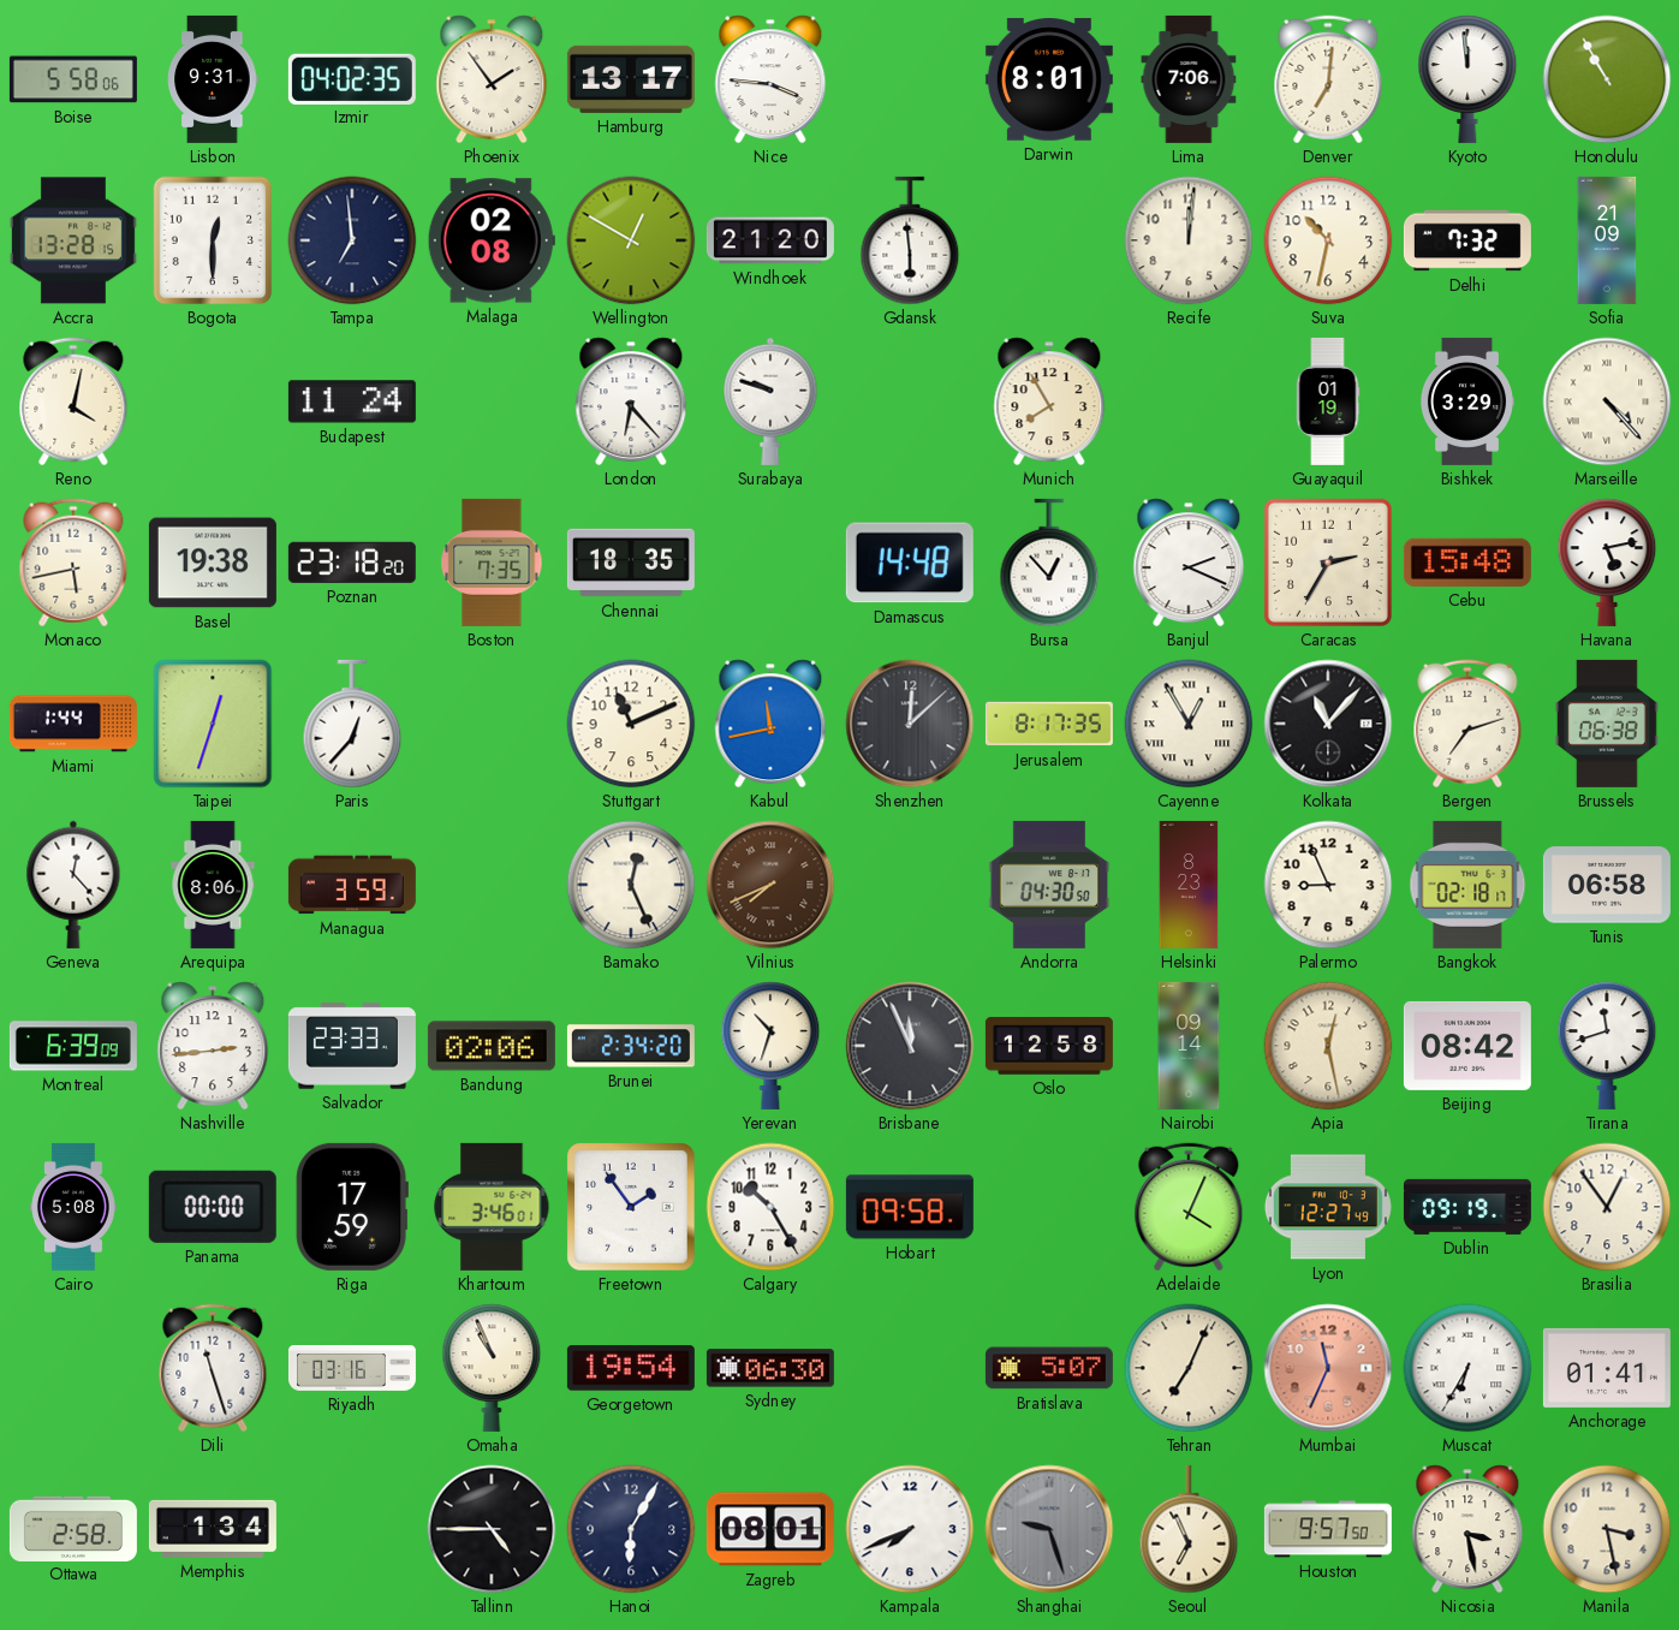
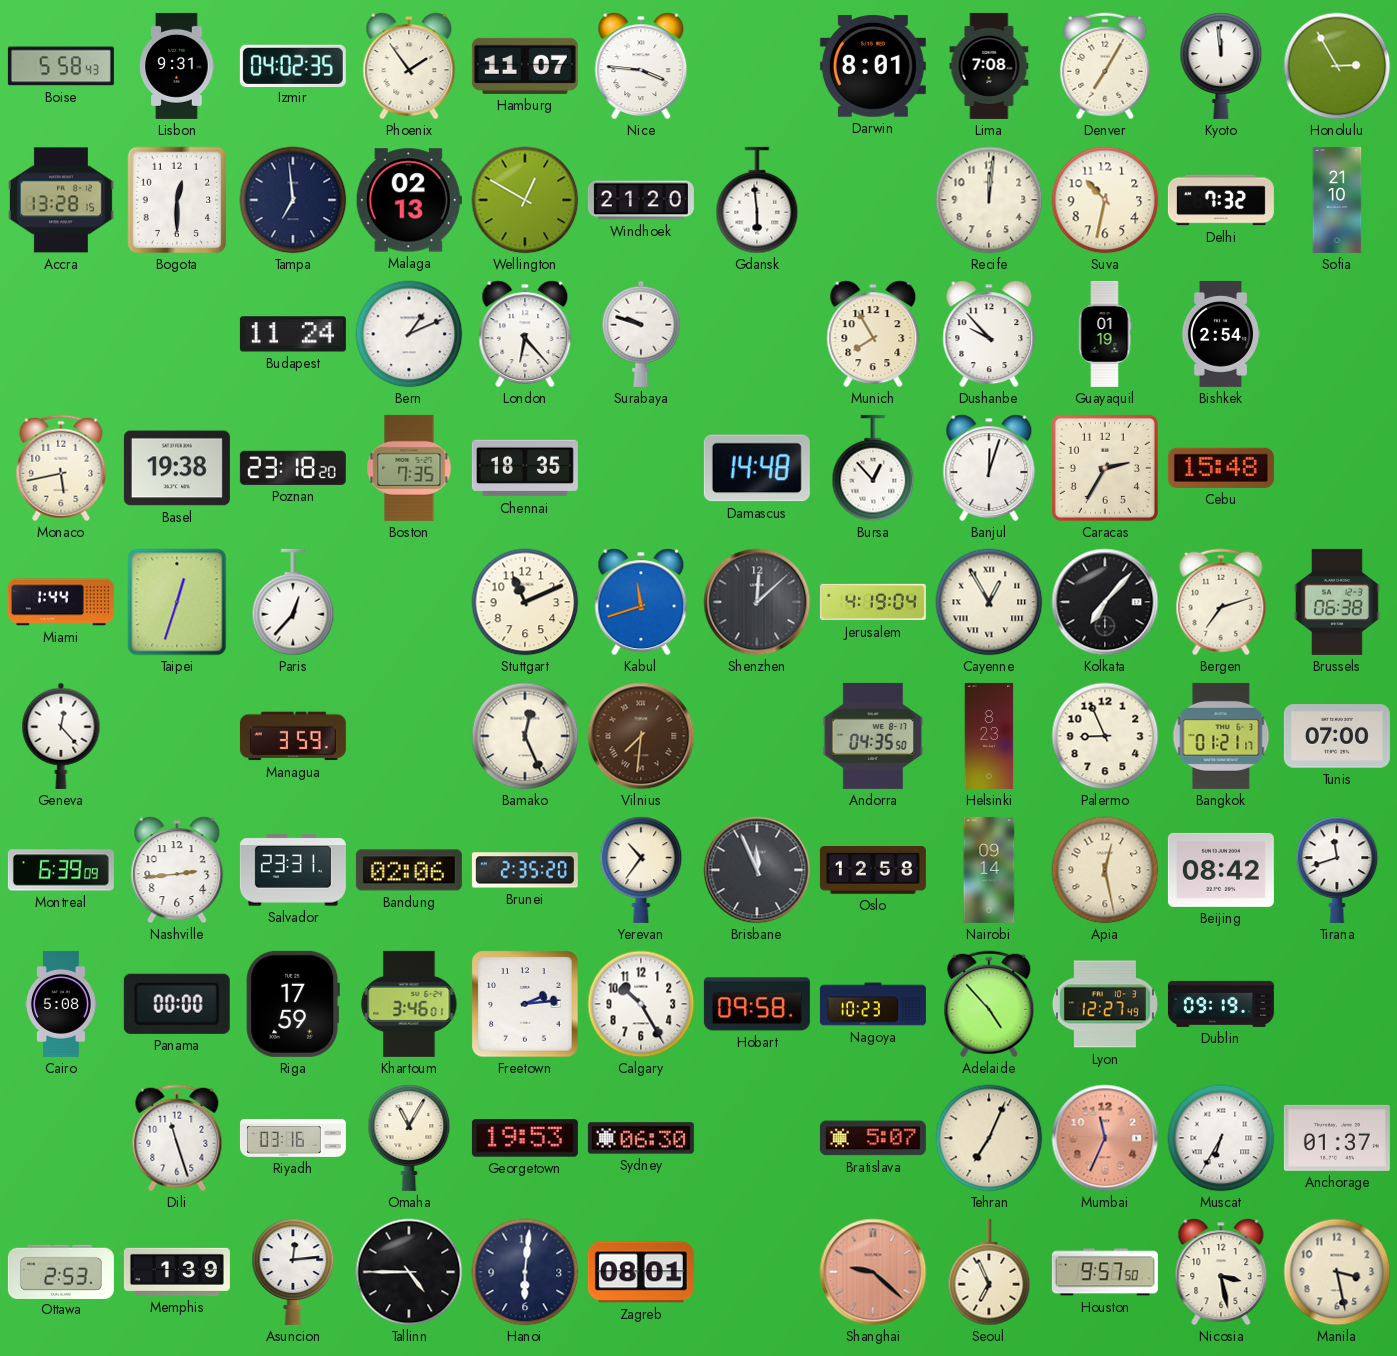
Boise: 5:58:06 -> 5:58:43
Hamburg: 13:17 -> 11:07
Lima: 7:06 -> 7:08
Denver: 7:01 -> 7:05
Honolulu: 10:55 -> 2:55
Malaga: 02:08 -> 02:13
Sofia: 21:09 -> 21:10
Reno: 4:02 -> none
Bern: none -> 1:11
Dushanbe: none -> 9:53
Bishkek: 3:29 -> 2:54
Marseille: 4:23 -> none
Banjul: 2:19 -> 12:03
Havana: 5:13 -> none
Kabul: 11:43 -> 11:42
Jerusalem: 8:17 -> 4:19
Kolkata: 11:07 -> 7:07
Arequipa: 8:06 -> none
Vilnius: 7:41 -> 7:31
Andorra: 04:30 -> 04:35
Bangkok: 02:18 -> 01:21
Tunis: 06:58 -> 07:00
Salvador: 23:33 -> 23:31
Brunei: 2:34 -> 2:35
Yerevan: 10:33 -> 10:36
Freetown: 1:54 -> 2:14
Nagoya: none -> 10:23
Adelaide: 4:04 -> 4:53
Brasilia: 12:54 -> none
Omaha: 10:56 -> 11:05
Georgetown: 19:54 -> 19:53
Anchorage: 01:41 -> 01:37
Ottawa: 2:58 -> 2:53
Memphis: 1:34 -> 1:39
Asuncion: none -> 12:14
Hanoi: 6:05 -> 6:01
Kampala: 7:41 -> none
Shanghai: 9:27 -> 9:22
Shanghai dial: grey -> salmon
